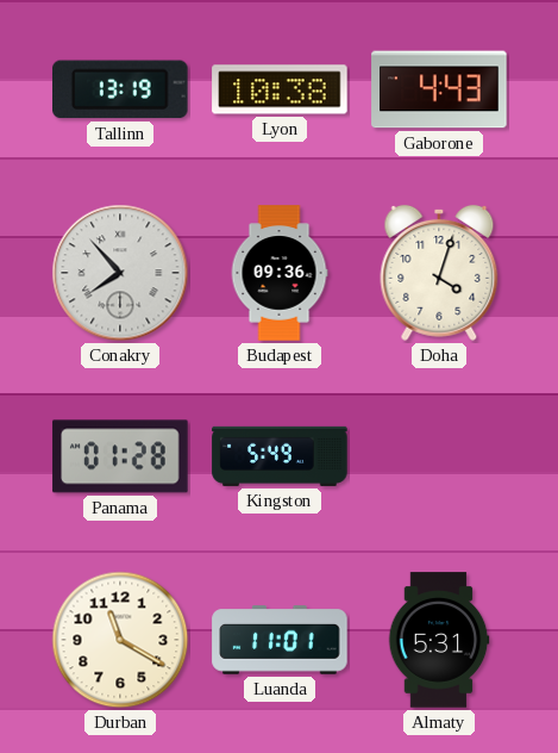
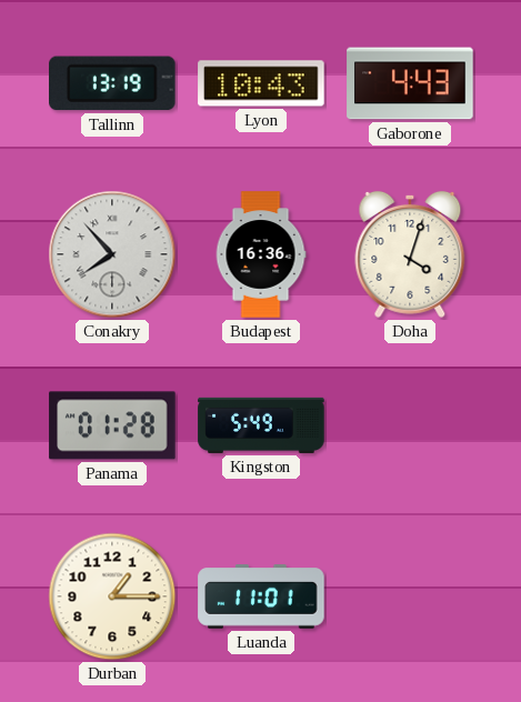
Lyon: 10:38 -> 10:43
Budapest: 09:36 -> 16:36
Durban: 11:20 -> 1:15
Almaty: 5:31 -> none
